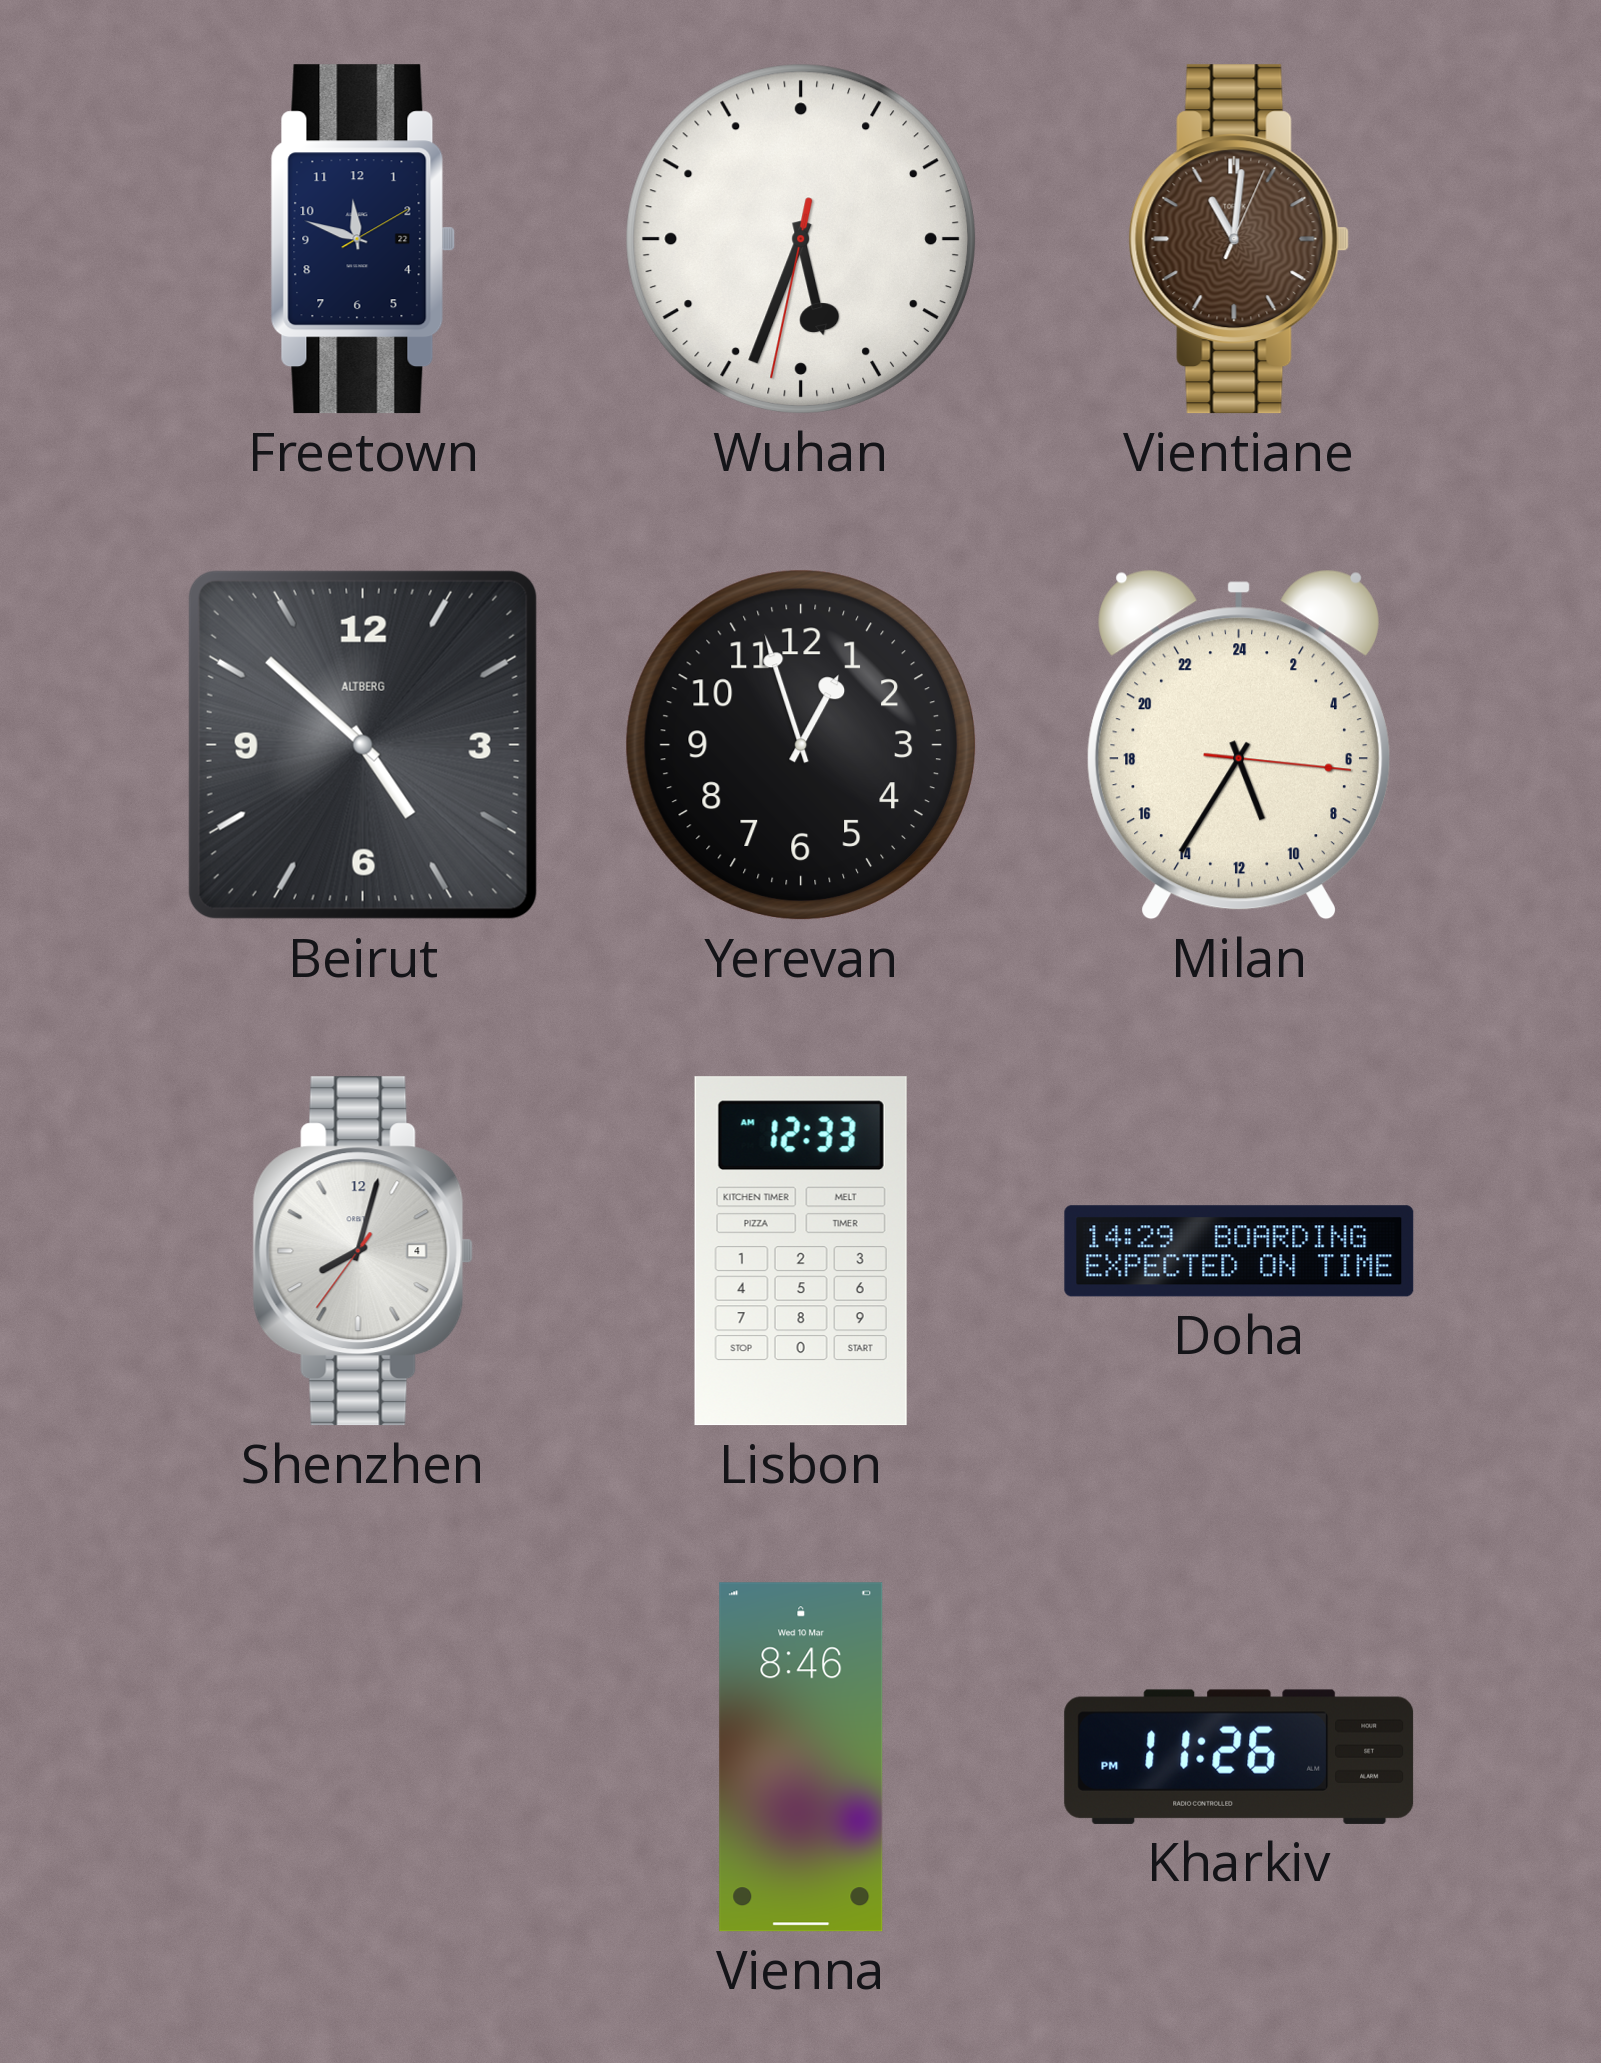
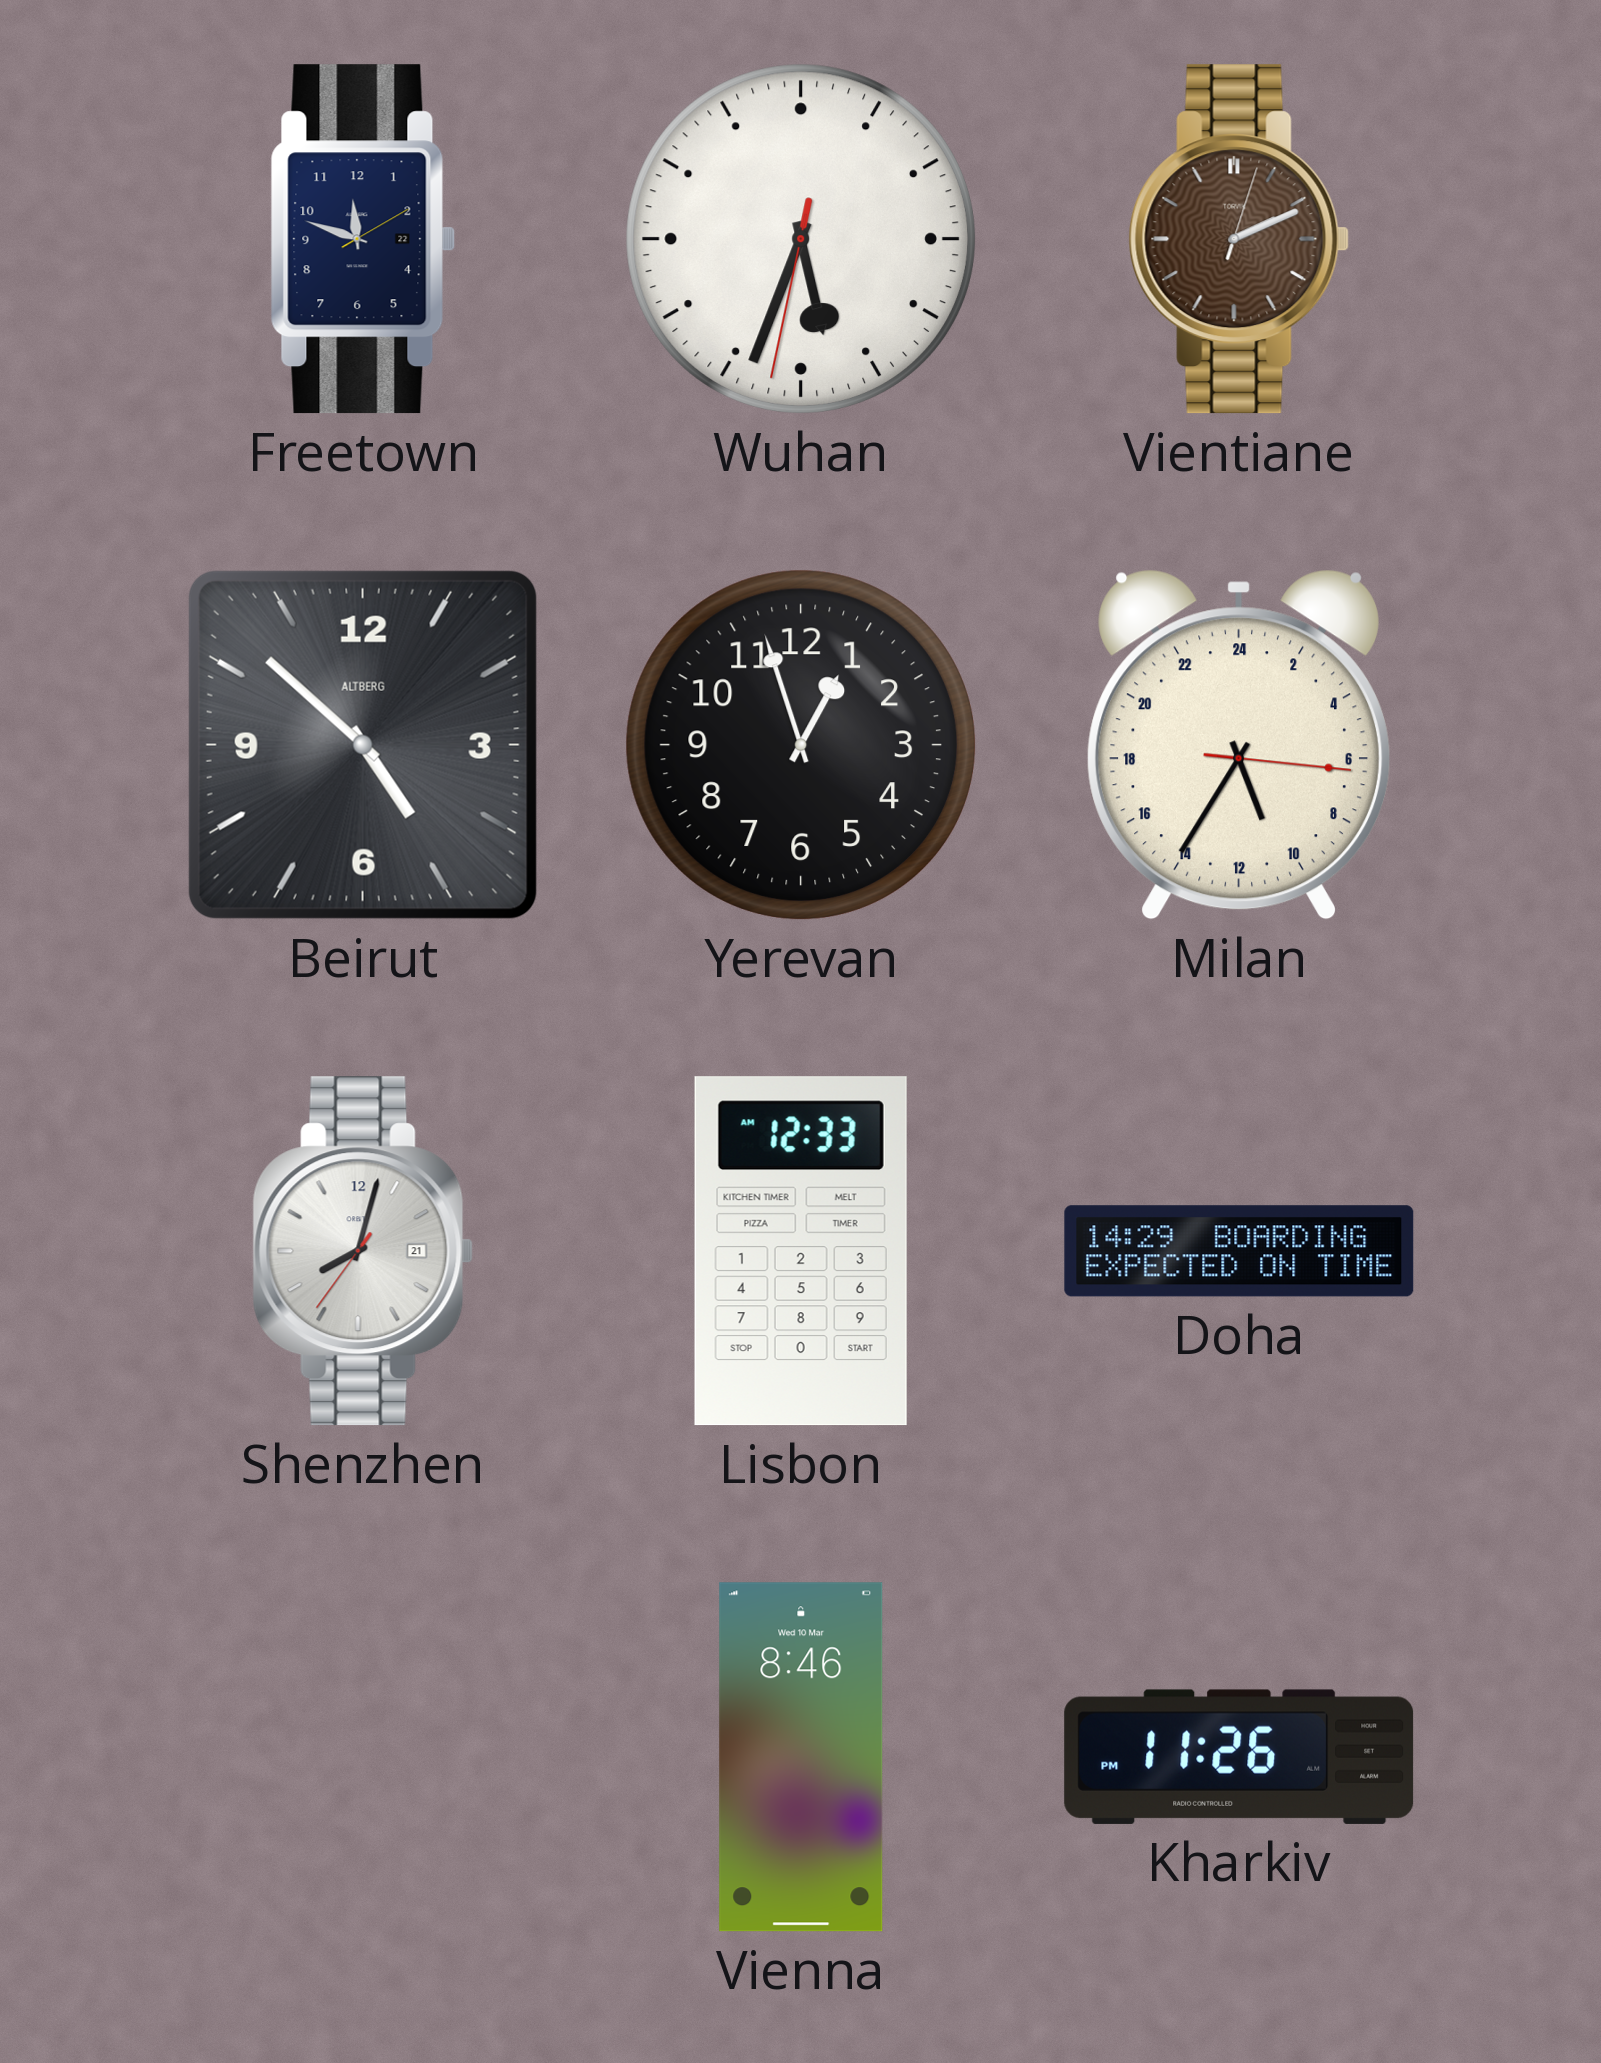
Vientiane: 11:01 -> 2:11
Shenzhen date: 4 -> 21
